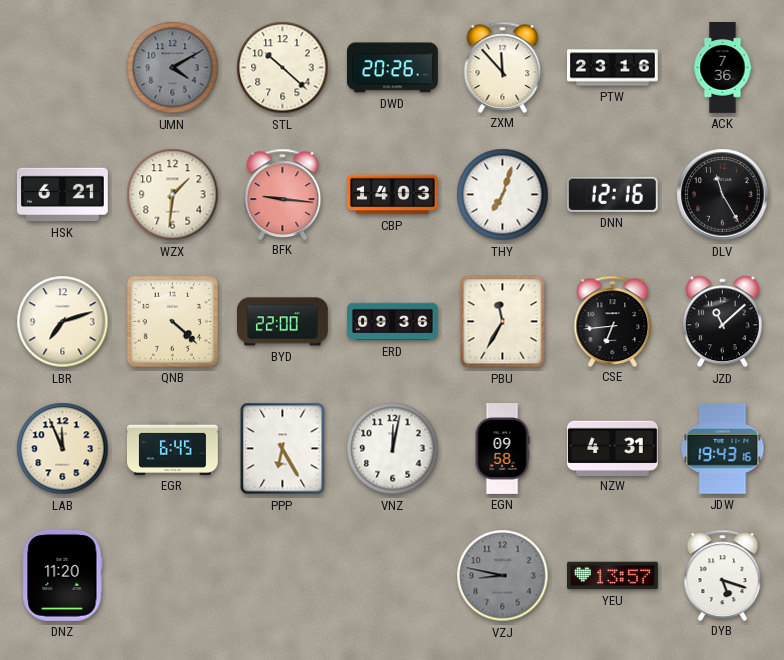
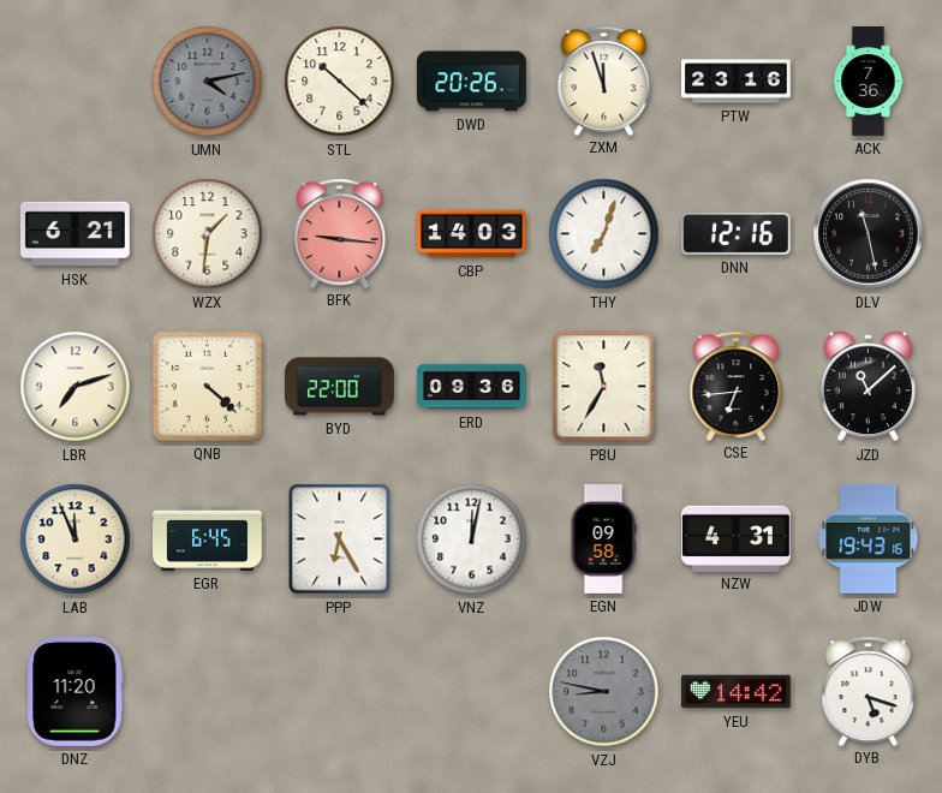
UMN: 4:10 -> 4:13
ZXM: 11:53 -> 11:57
DLV: 11:25 -> 11:28
YEU: 13:57 -> 14:42
